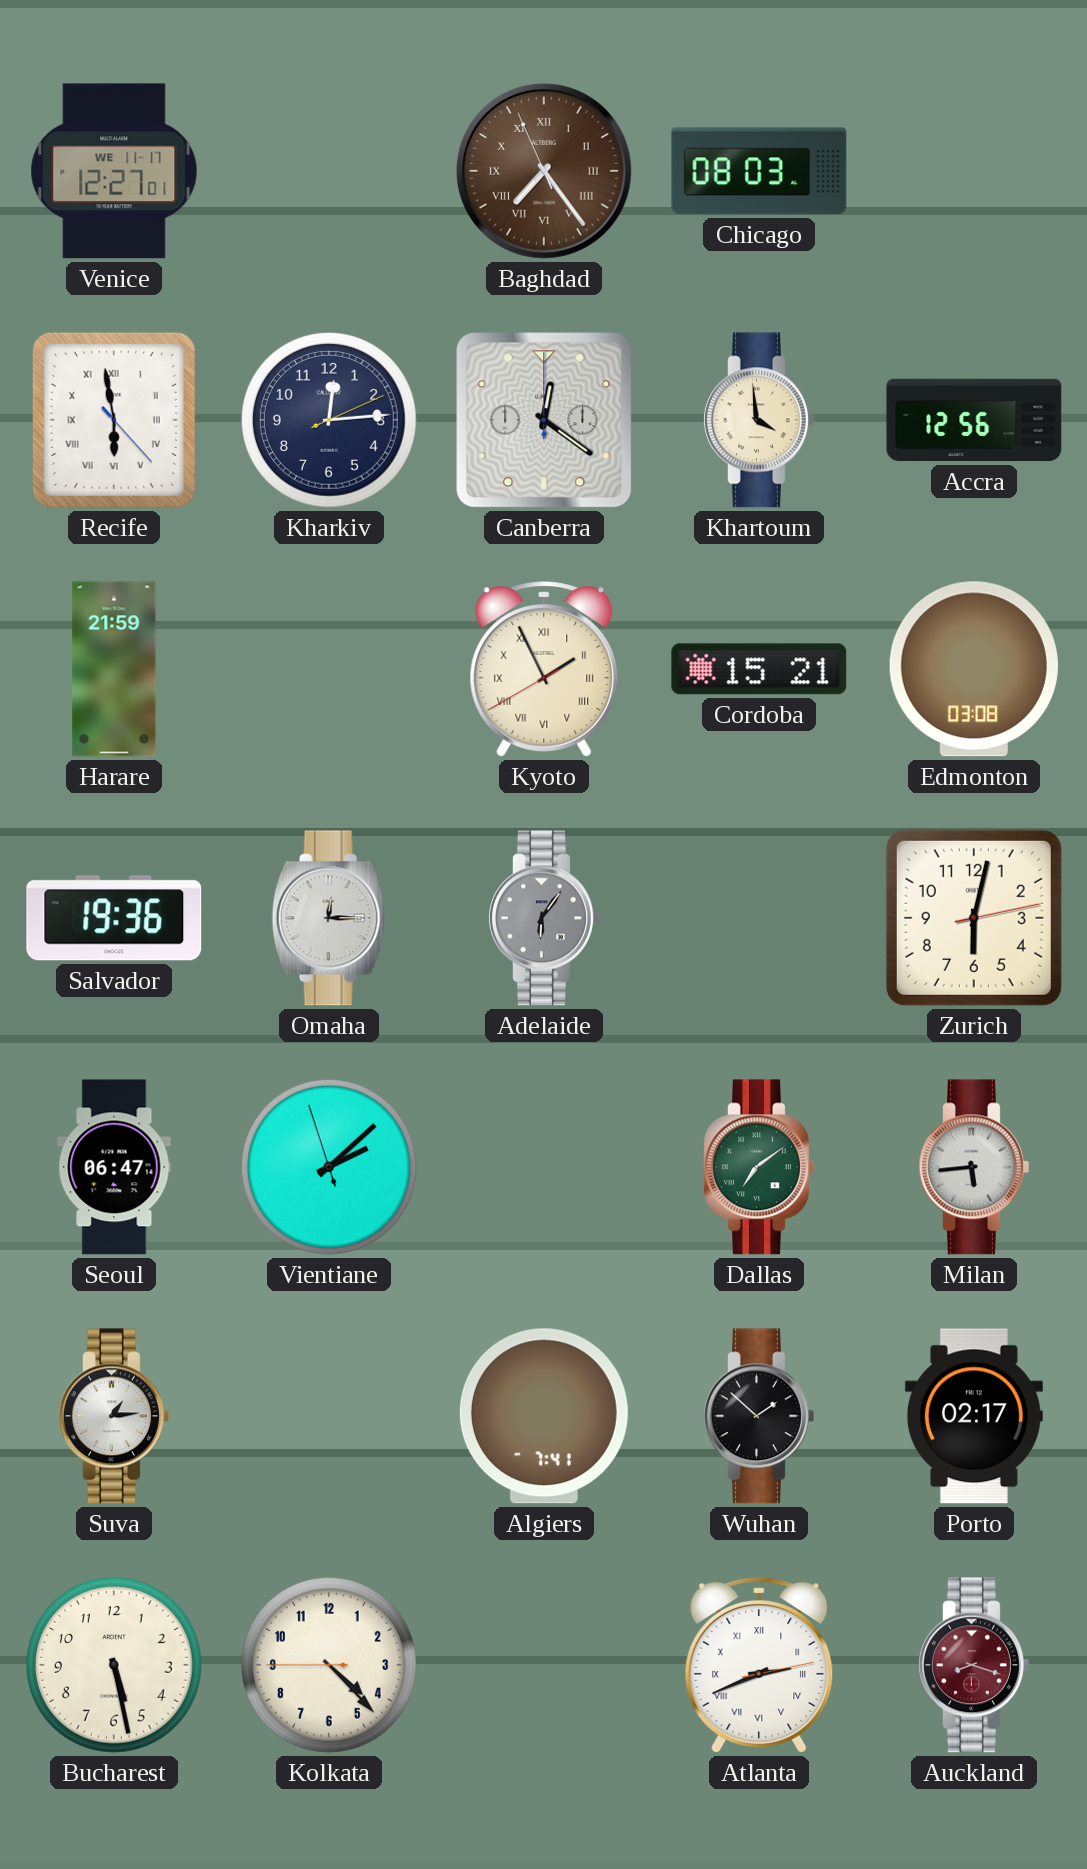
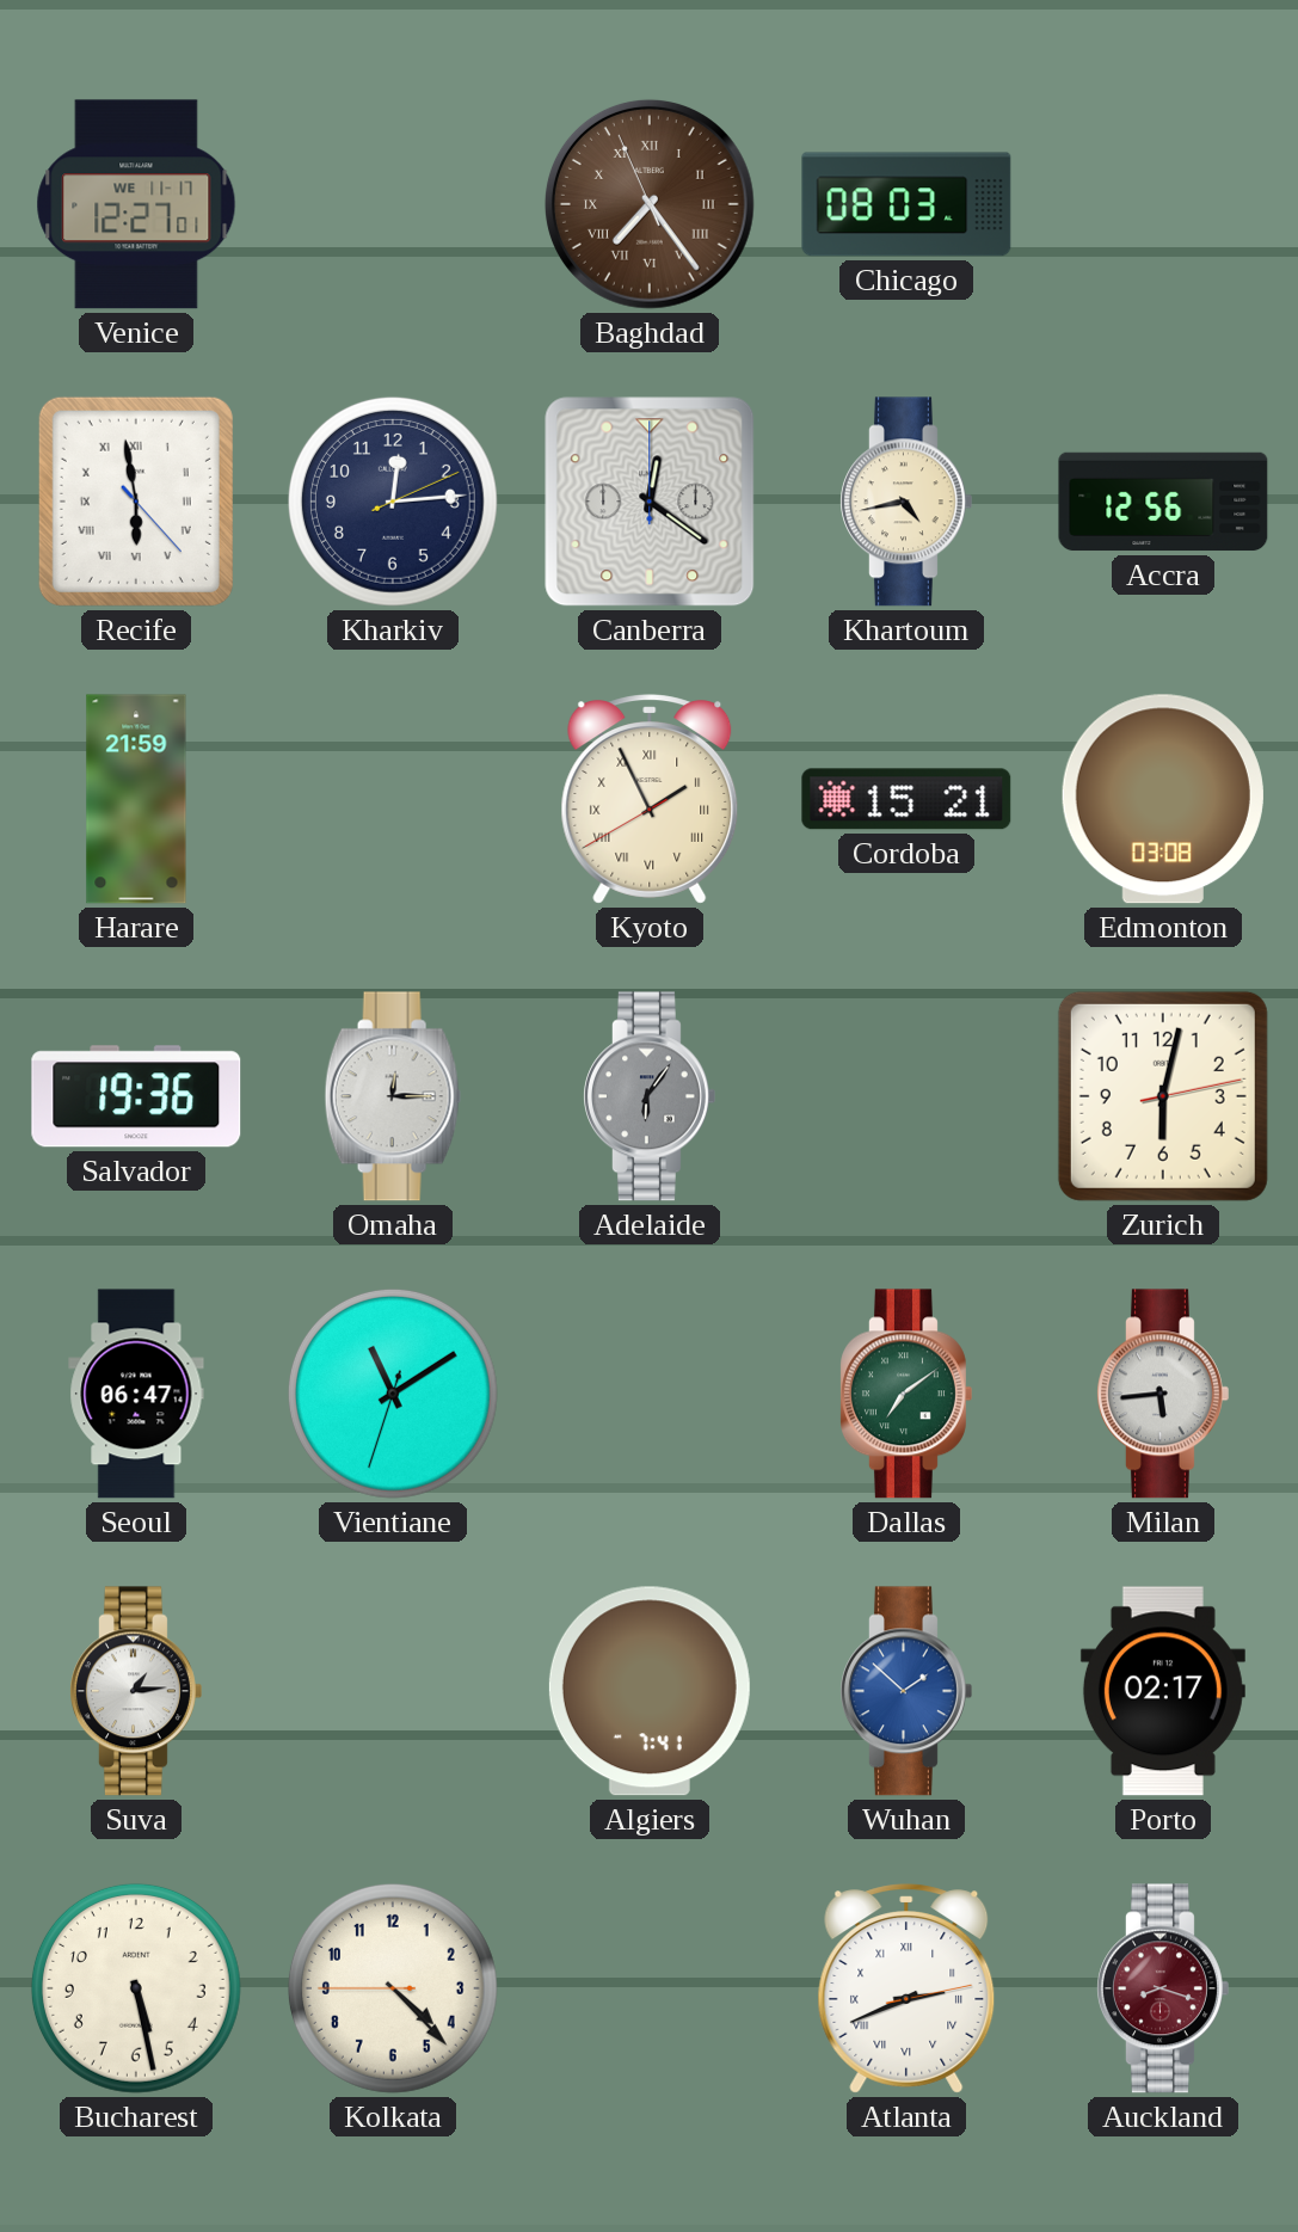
Khartoum: 3:59 -> 4:43
Vientiane: 2:07 -> 11:09
Wuhan dial: black -> blue
